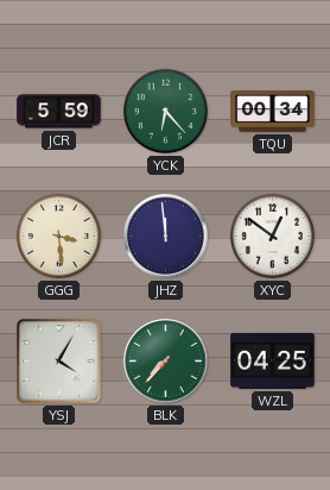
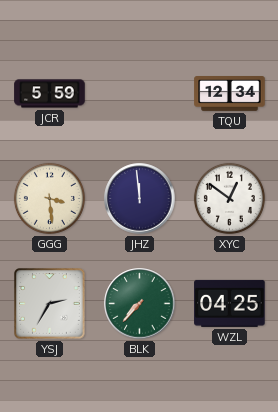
YCK: 6:23 -> none
TQU: 00:34 -> 12:34
YSJ: 4:05 -> 2:35
